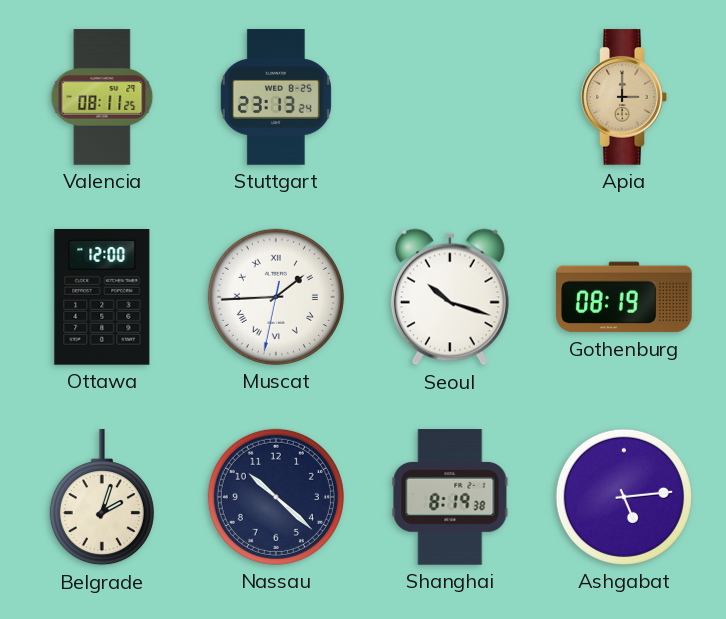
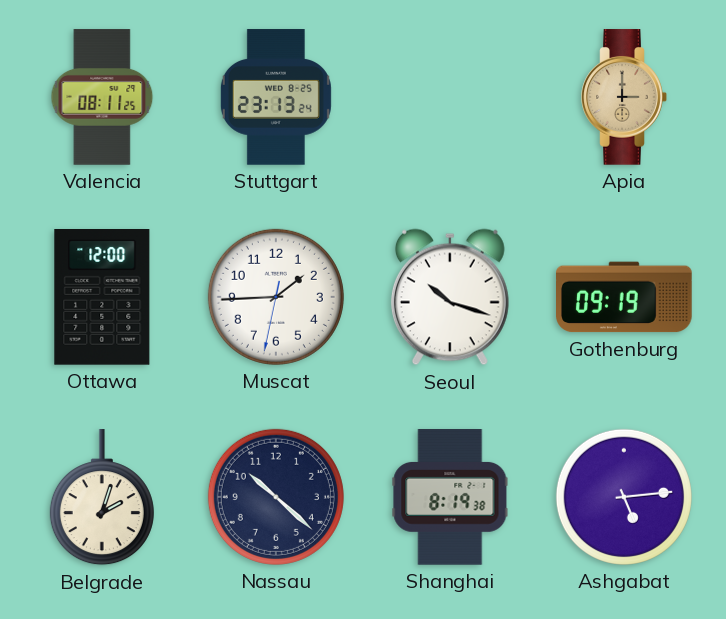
Muscat numerals: Roman -> Arabic
Gothenburg: 08:19 -> 09:19
